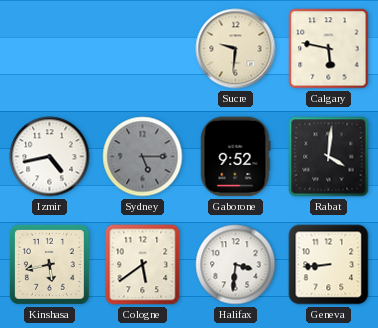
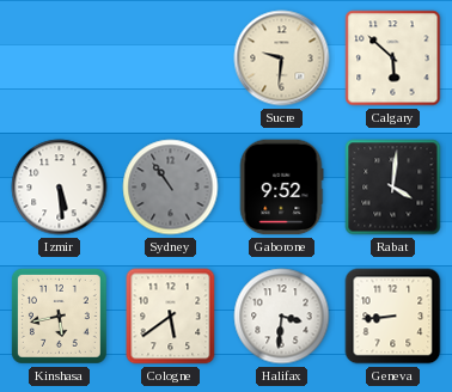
Calgary: 5:47 -> 5:52
Izmir: 4:43 -> 5:29
Sydney: 5:15 -> 10:54
